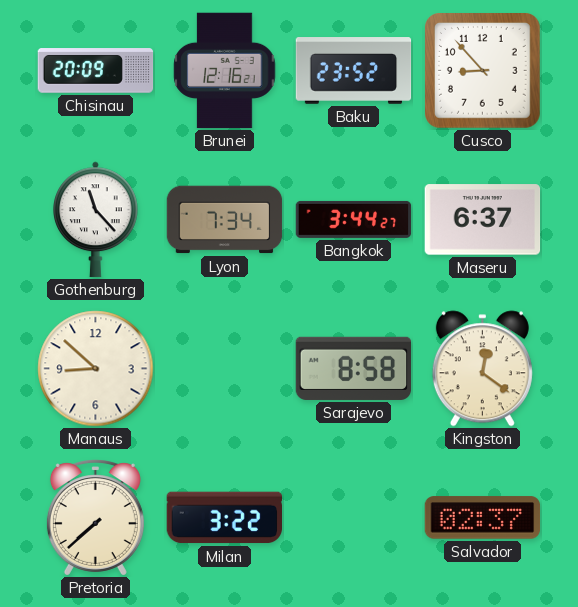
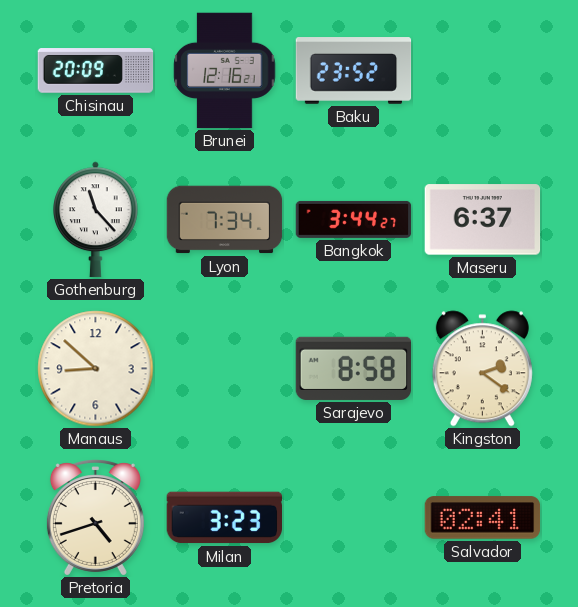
Cusco: 8:53 -> none
Kingston: 12:21 -> 2:21
Pretoria: 7:38 -> 4:42
Milan: 3:22 -> 3:23
Salvador: 02:37 -> 02:41
